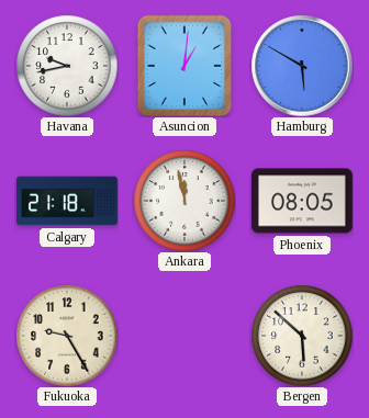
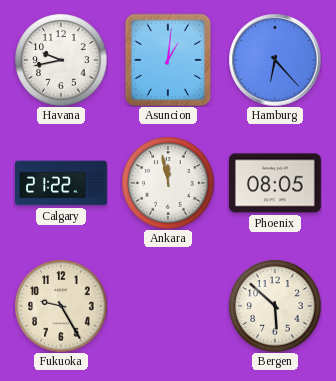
Hamburg: 5:50 -> 6:23
Calgary: 21:18 -> 21:22
